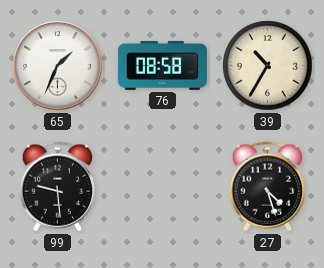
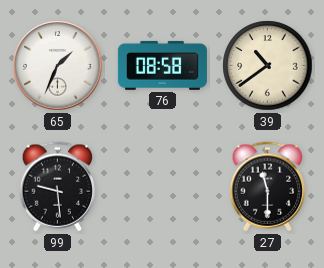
39: 10:35 -> 10:39
27: 4:27 -> 11:30
